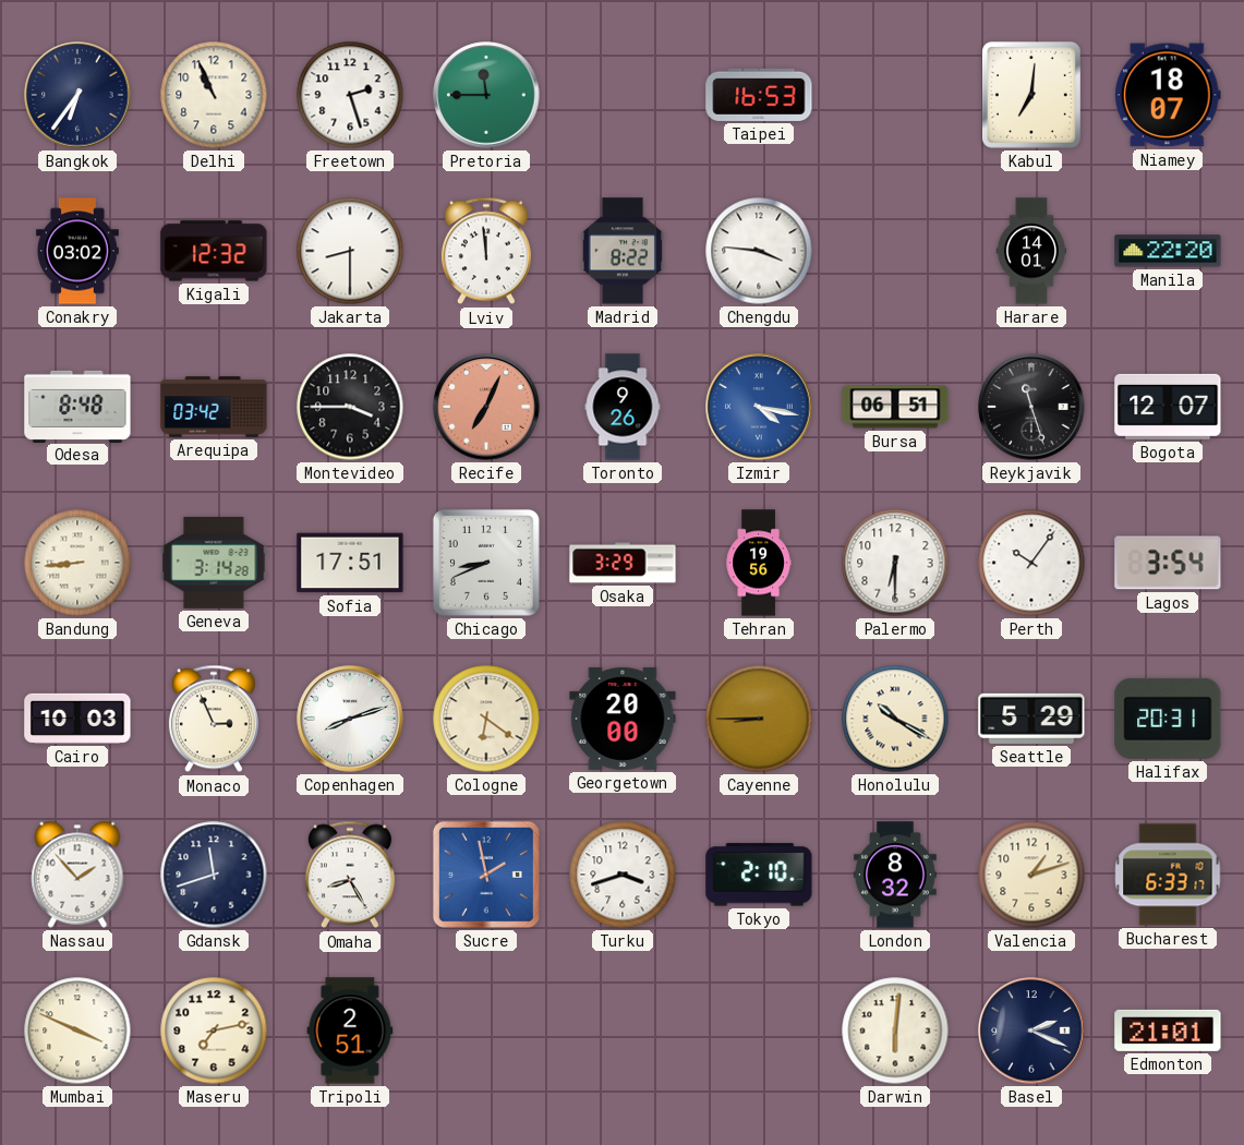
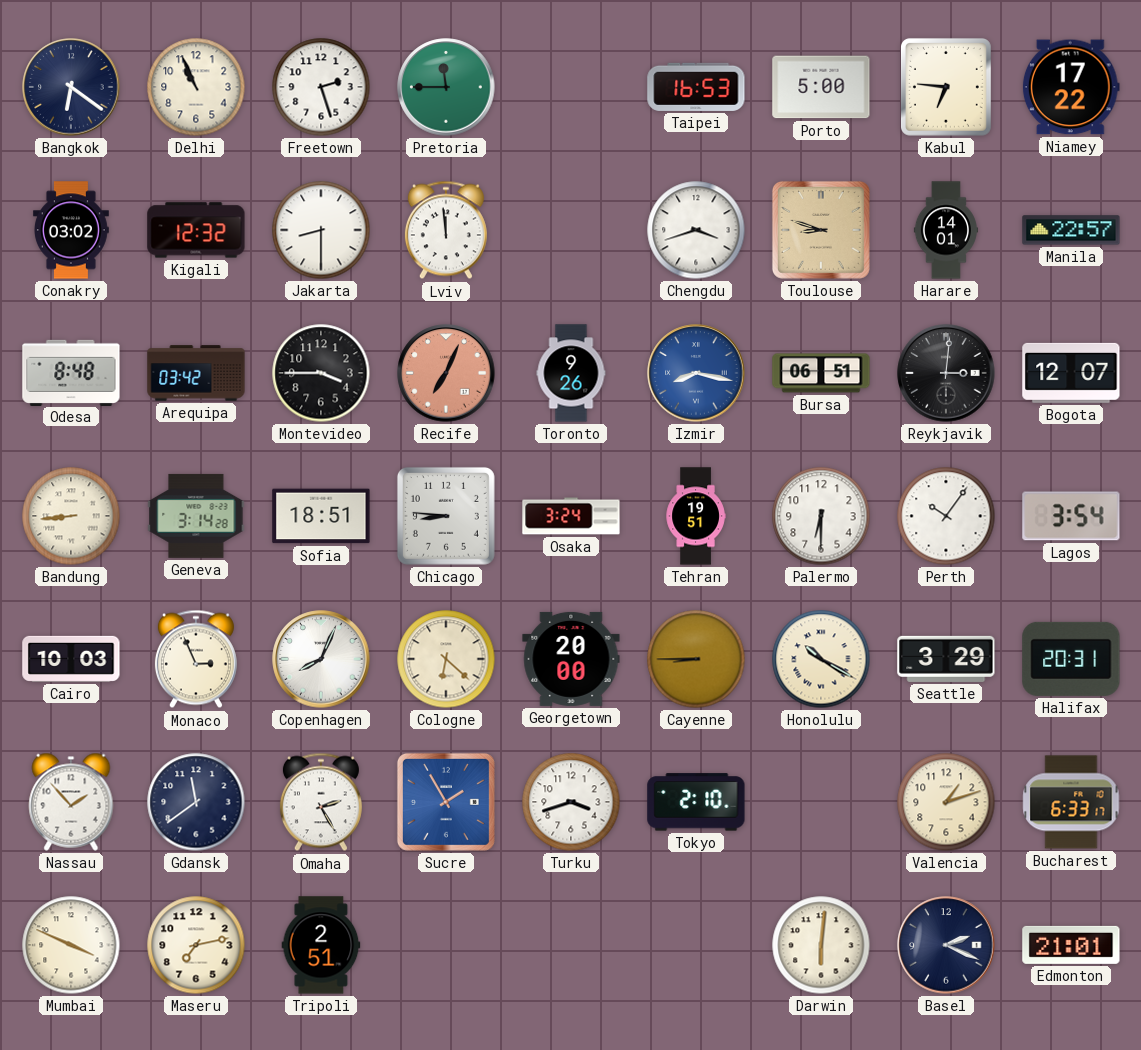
Bangkok: 6:36 -> 6:21
Porto: none -> 5:00
Kabul: 7:01 -> 6:46
Niamey: 18:07 -> 17:22
Madrid: 8:22 -> none
Chengdu: 3:46 -> 3:42
Toulouse: none -> 8:48
Manila: 22:20 -> 22:57
Izmir: 4:17 -> 8:17
Reykjavik: 11:27 -> 3:01
Sofia: 17:51 -> 18:51
Chicago: 8:41 -> 8:46
Osaka: 3:29 -> 3:24
Tehran: 19:56 -> 19:51
Copenhagen: 8:12 -> 8:04
Cologne: 6:21 -> 6:22
Seattle: 5:29 -> 3:29
Gdansk: 11:42 -> 11:39
Omaha: 8:25 -> 2:25
Sucre: 1:58 -> 1:55
London: 8:32 -> none
